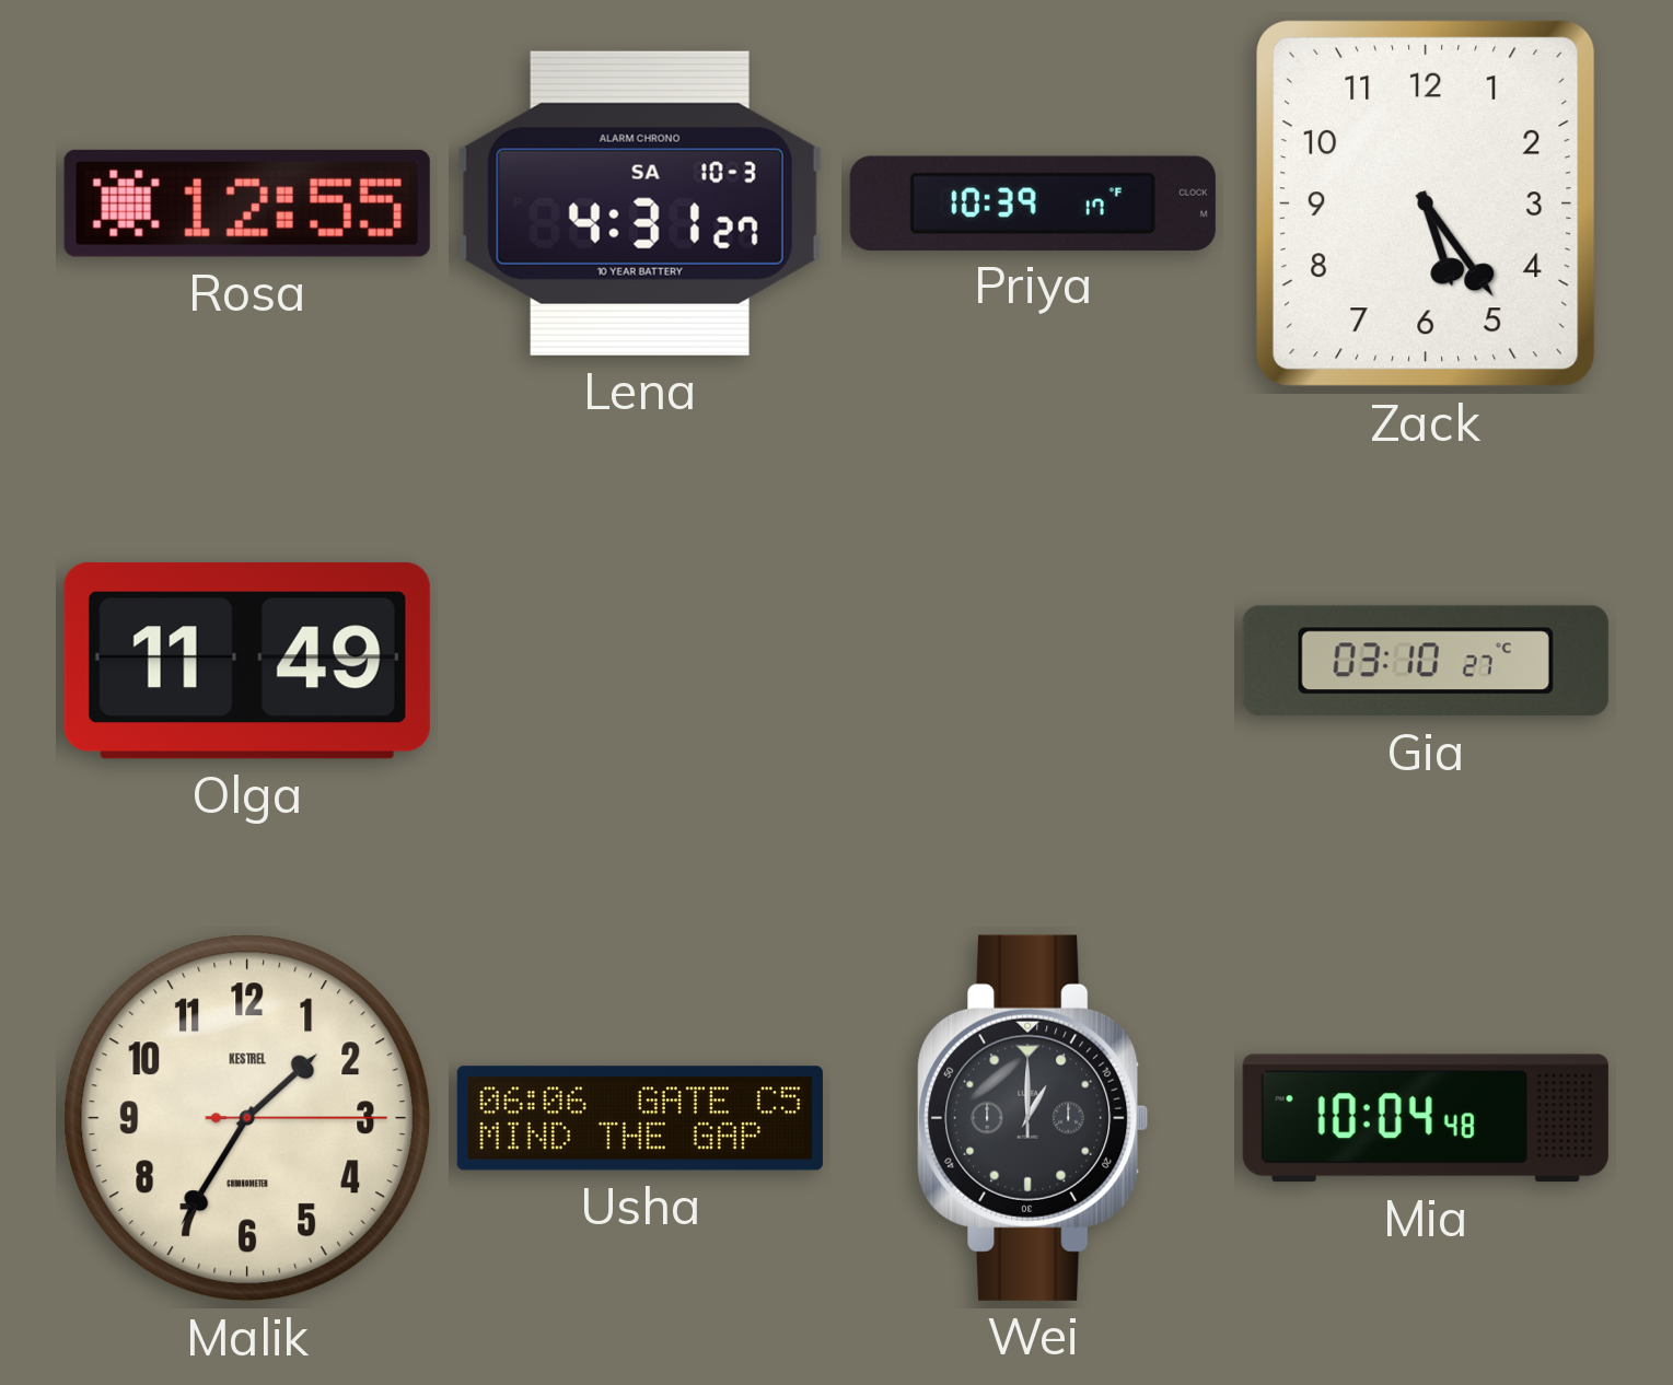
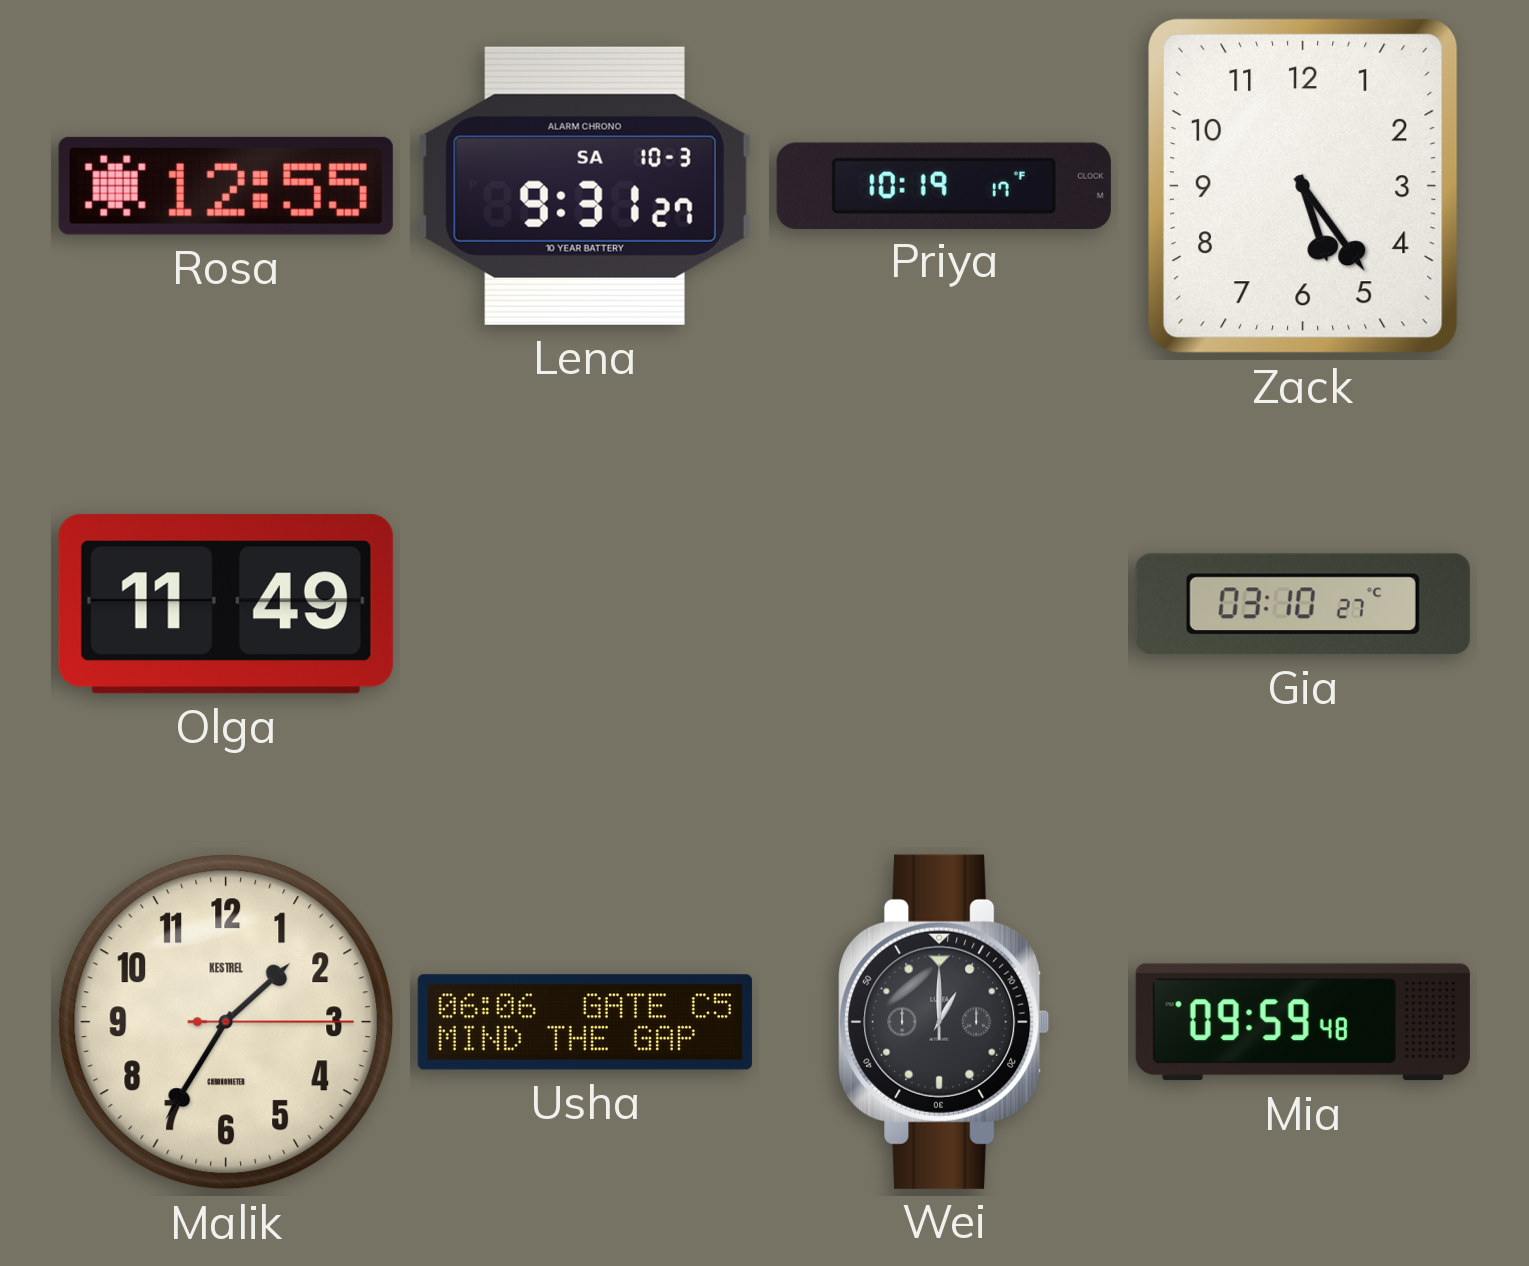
Lena: 4:31 -> 9:31
Priya: 10:39 -> 10:19
Mia: 10:04 -> 09:59
